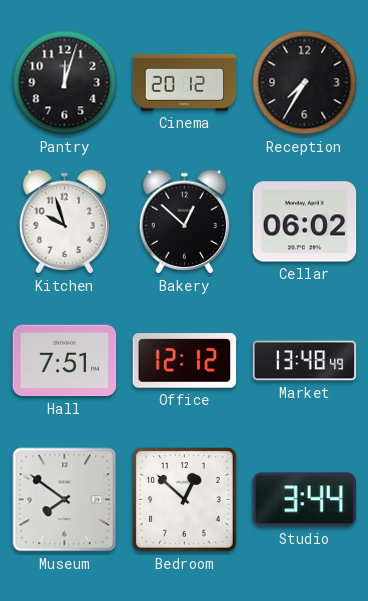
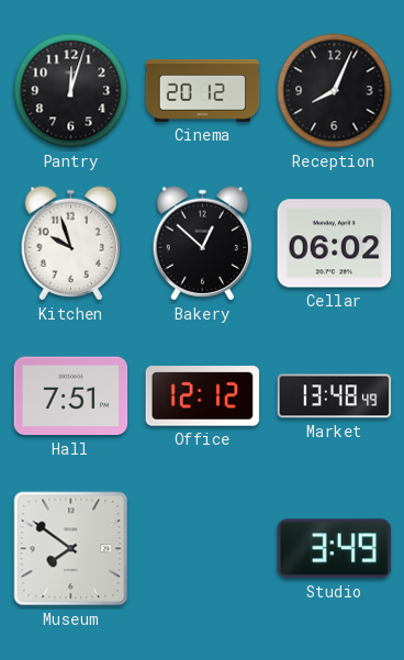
Reception: 7:35 -> 8:04
Bedroom: 12:52 -> none
Studio: 3:44 -> 3:49
